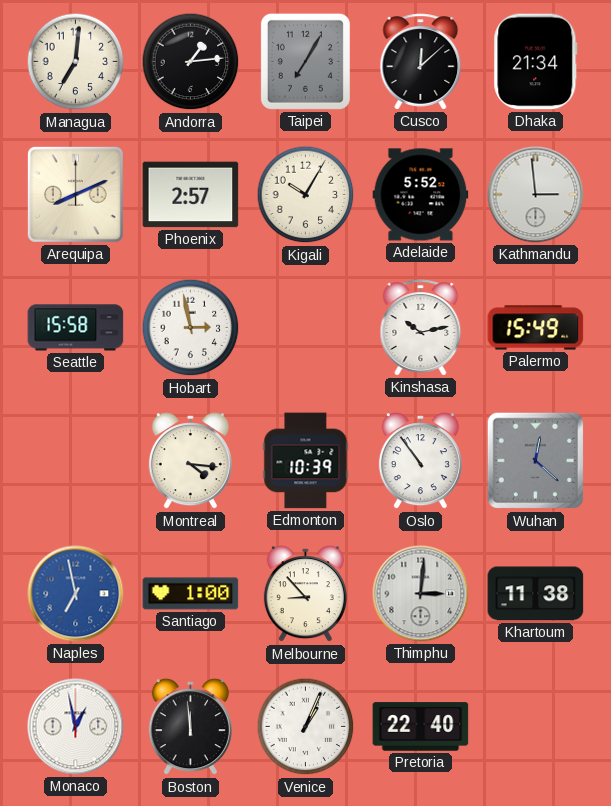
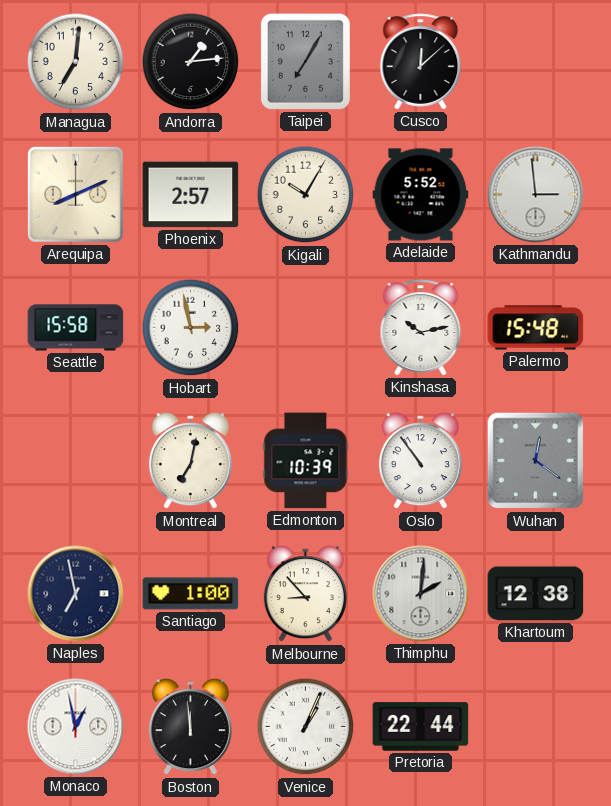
Dhaka: 21:34 -> none
Palermo: 15:49 -> 15:48
Montreal: 4:16 -> 7:02
Wuhan: 12:22 -> 12:21
Naples dial: blue -> navy
Thimphu: 3:01 -> 2:01
Khartoum: 11:38 -> 12:38
Pretoria: 22:40 -> 22:44
